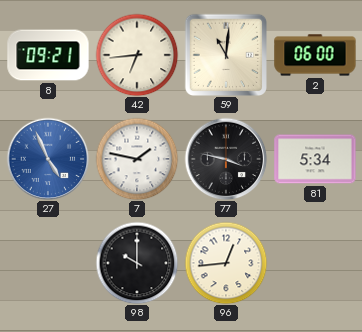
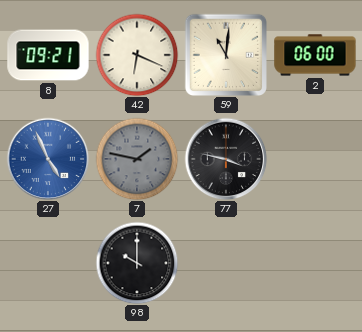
42: 6:44 -> 6:19
7 dial: white -> grey
81: 5:34 -> none
96: 12:44 -> none
